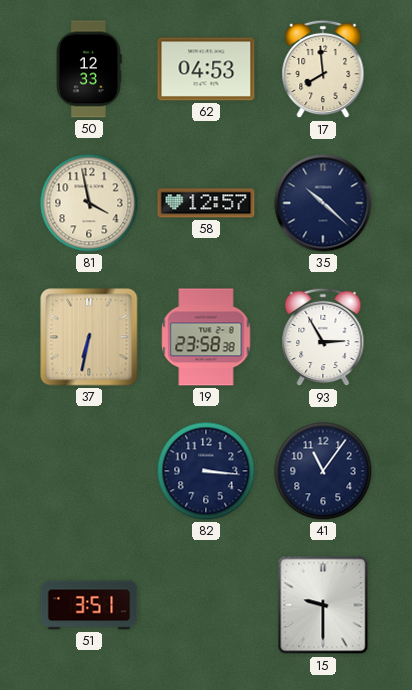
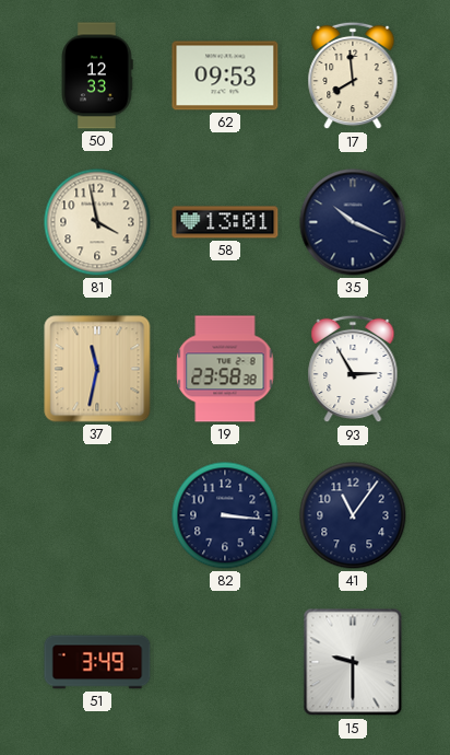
62: 04:53 -> 09:53
58: 12:57 -> 13:01
35: 10:22 -> 10:19
37: 6:32 -> 11:32
51: 3:51 -> 3:49
